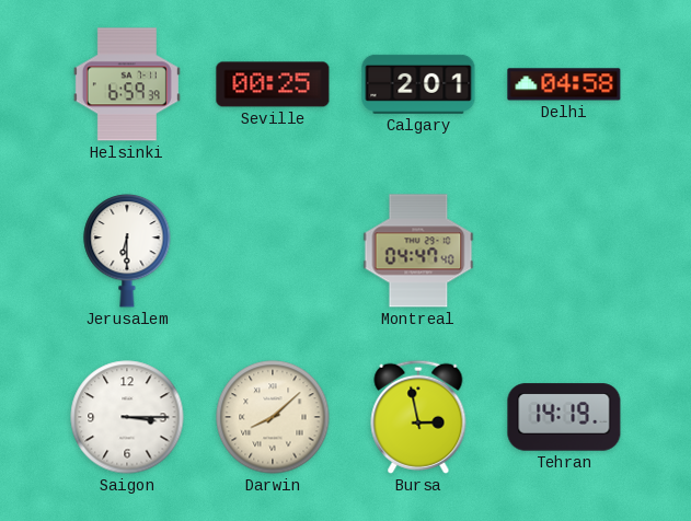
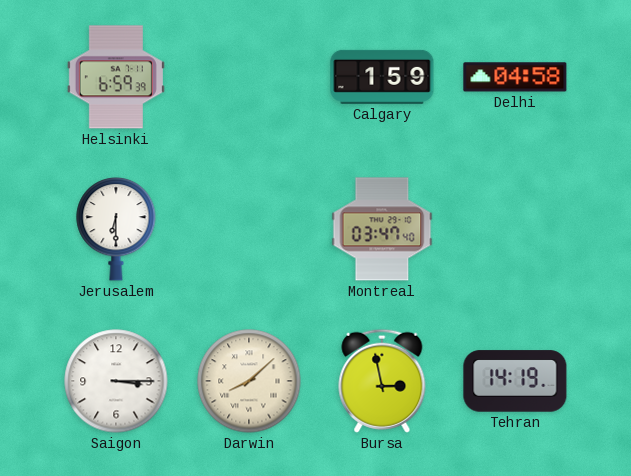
Seville: 00:25 -> none
Calgary: 2:01 -> 1:59
Montreal: 04:47 -> 03:47
